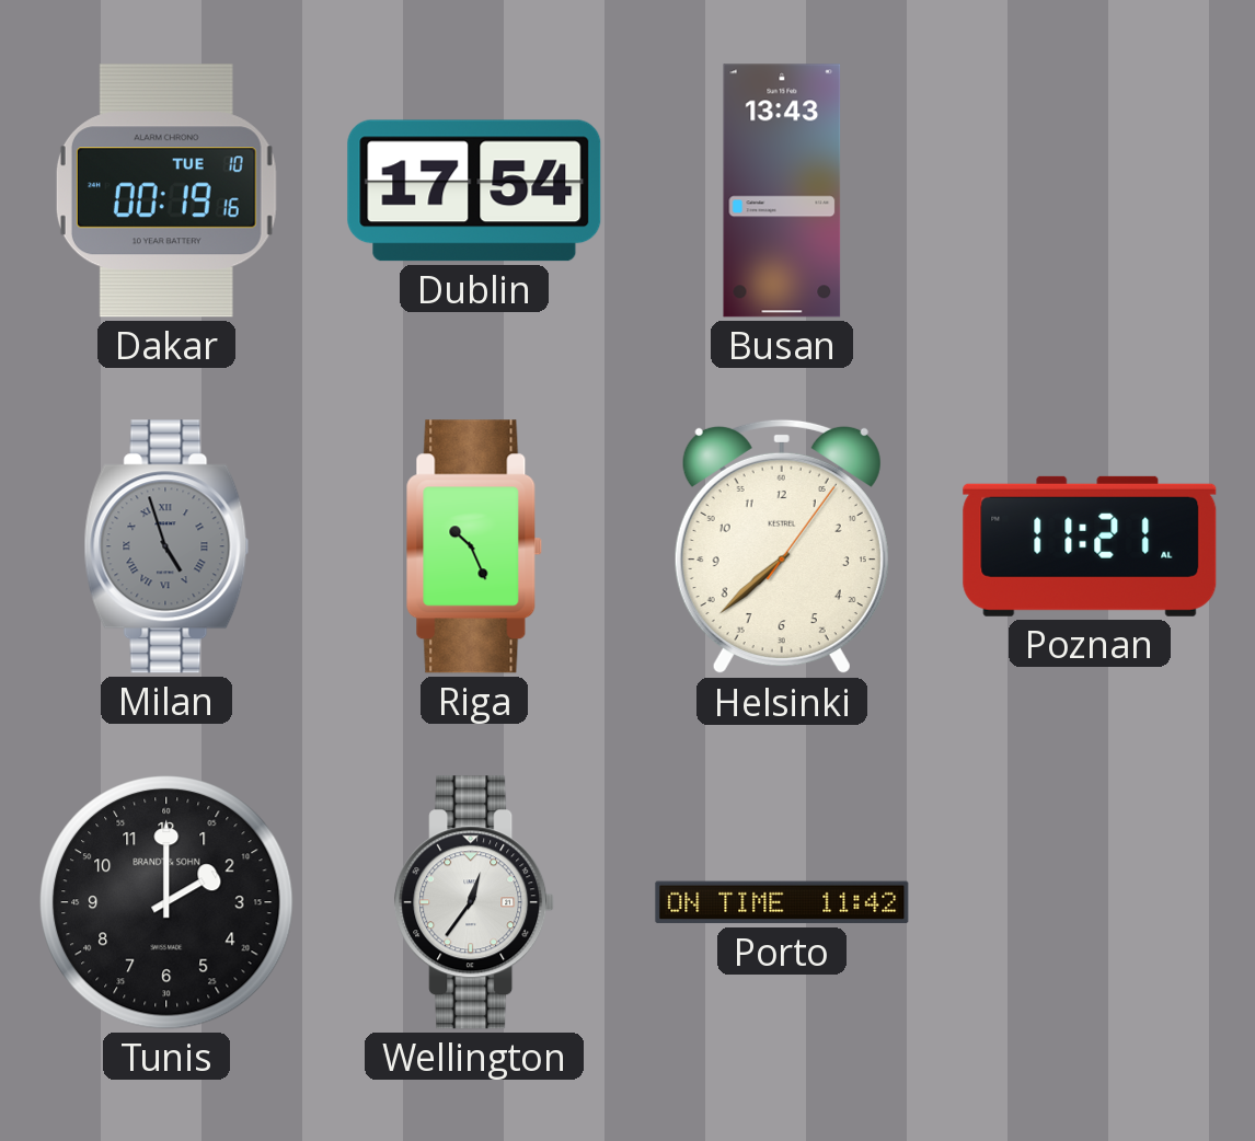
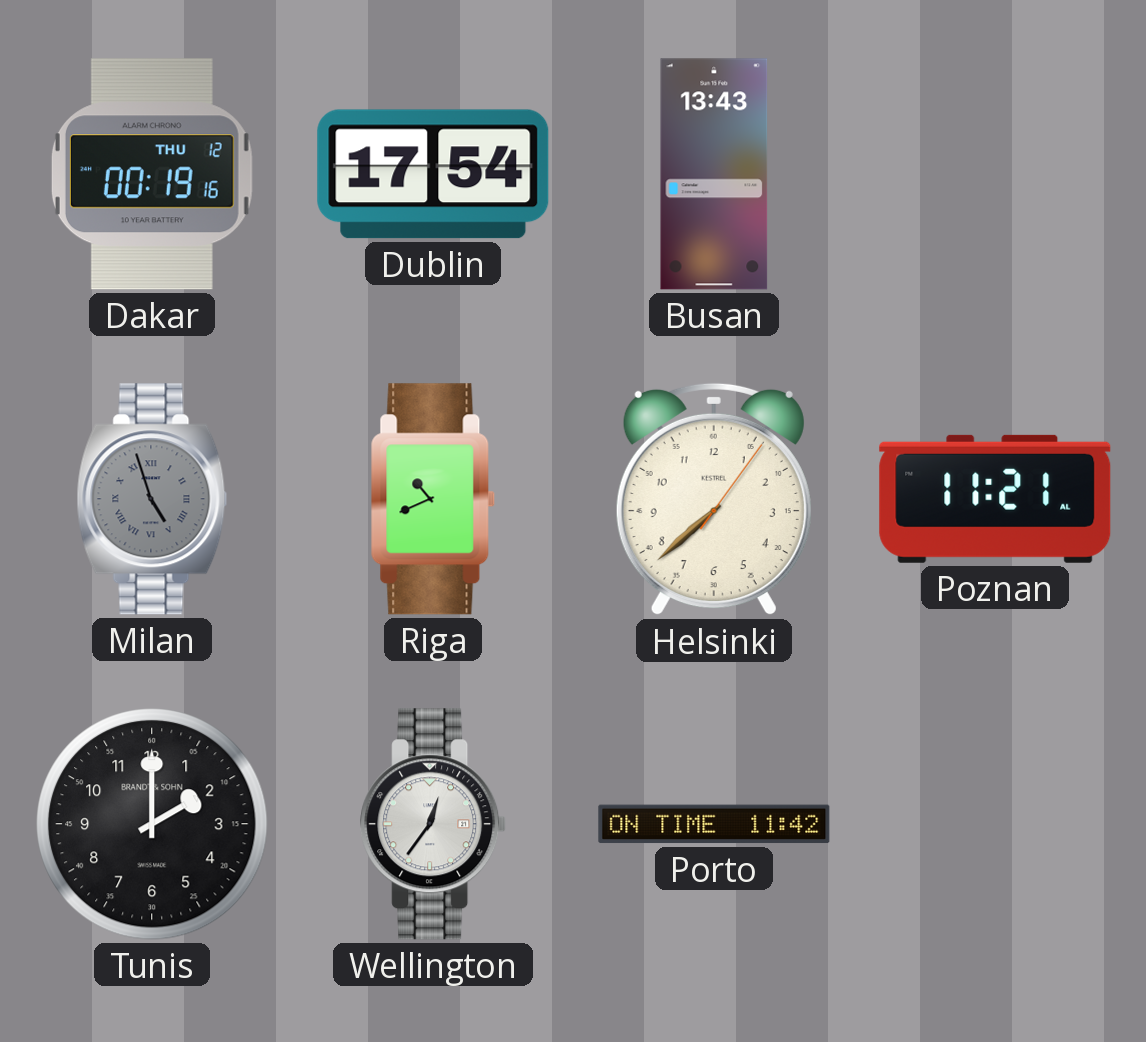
Dakar date: TUE 10 -> THU 12
Riga: 10:26 -> 10:41
